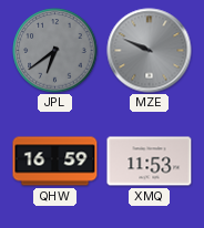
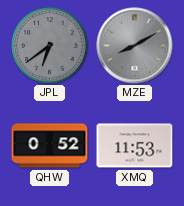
MZE: 9:49 -> 8:10
QHW: 16:59 -> 0:52
